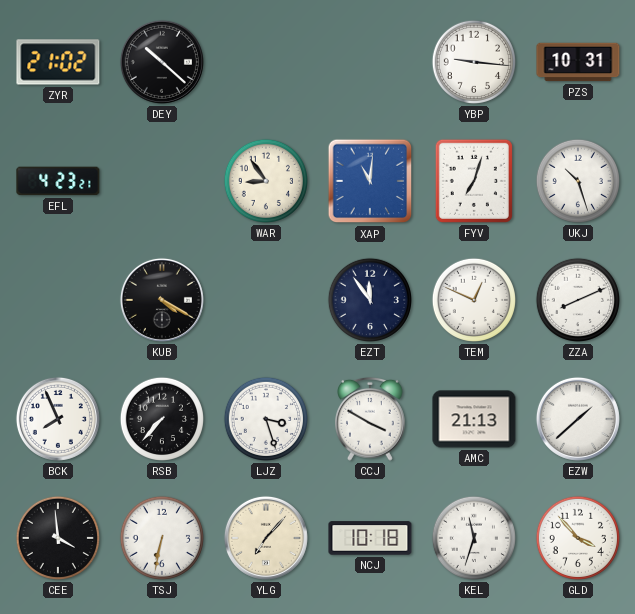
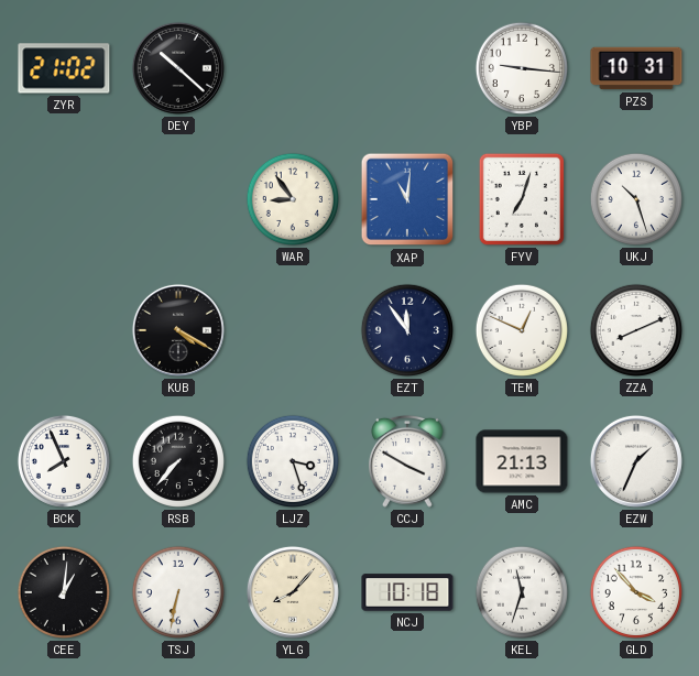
EFL: 4:23 -> none
EZW: 1:38 -> 1:34
CEE: 3:59 -> 1:01
YLG: 7:07 -> 8:07
